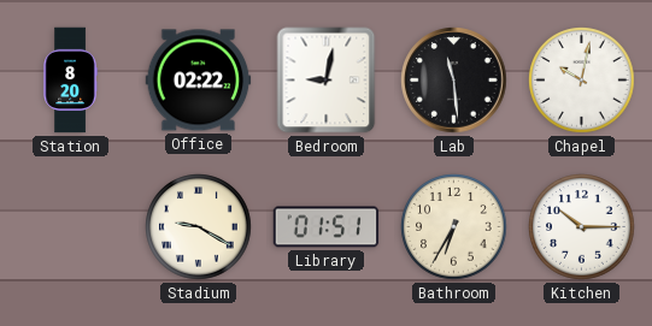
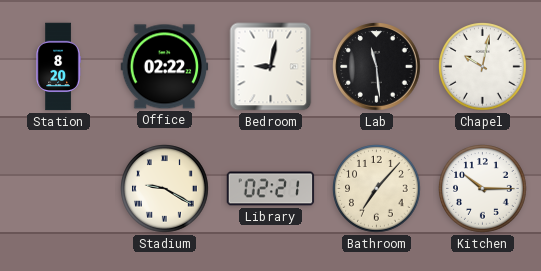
Library: 01:51 -> 02:21
Bathroom: 6:35 -> 7:07
